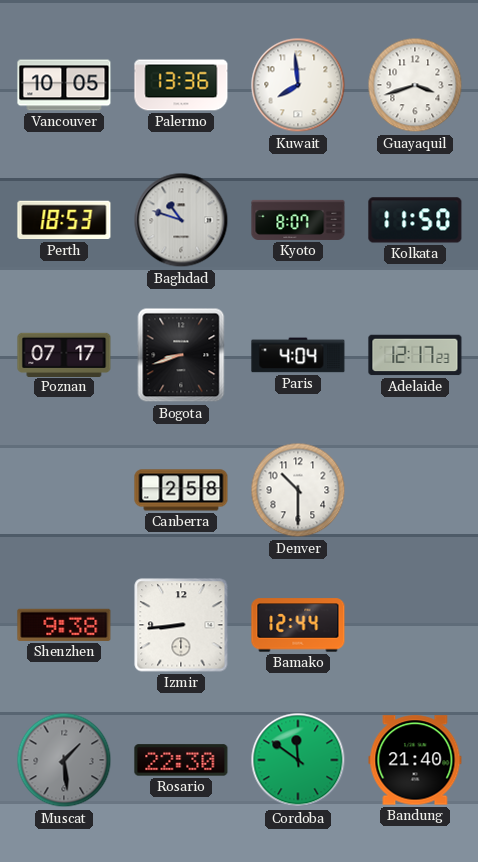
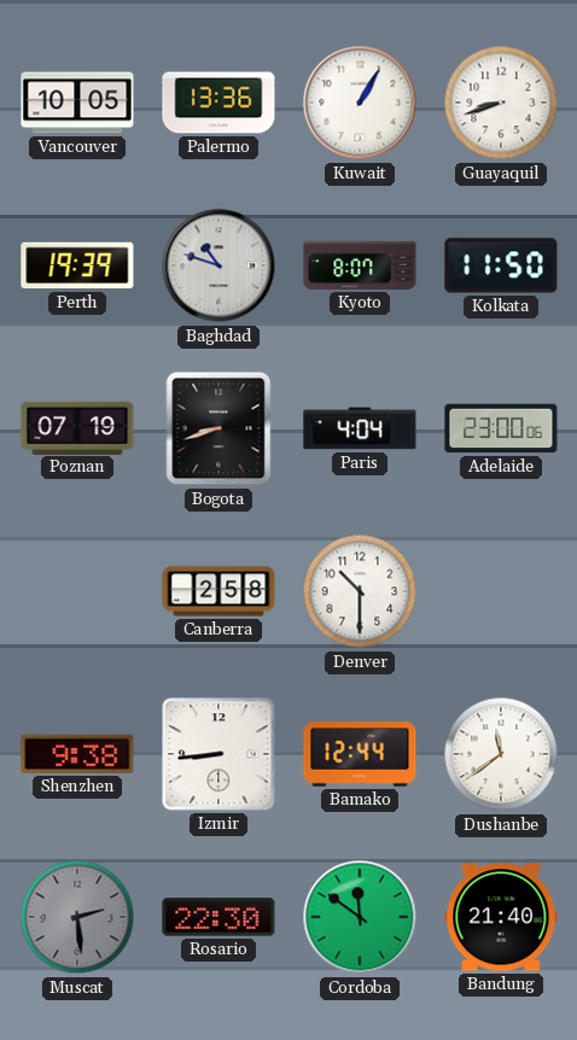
Kuwait: 7:59 -> 1:05
Guayaquil: 3:42 -> 8:42
Perth: 18:53 -> 19:39
Poznan: 07:17 -> 07:19
Adelaide: 12:17 -> 23:00
Dushanbe: none -> 11:39
Muscat: 1:29 -> 2:29
